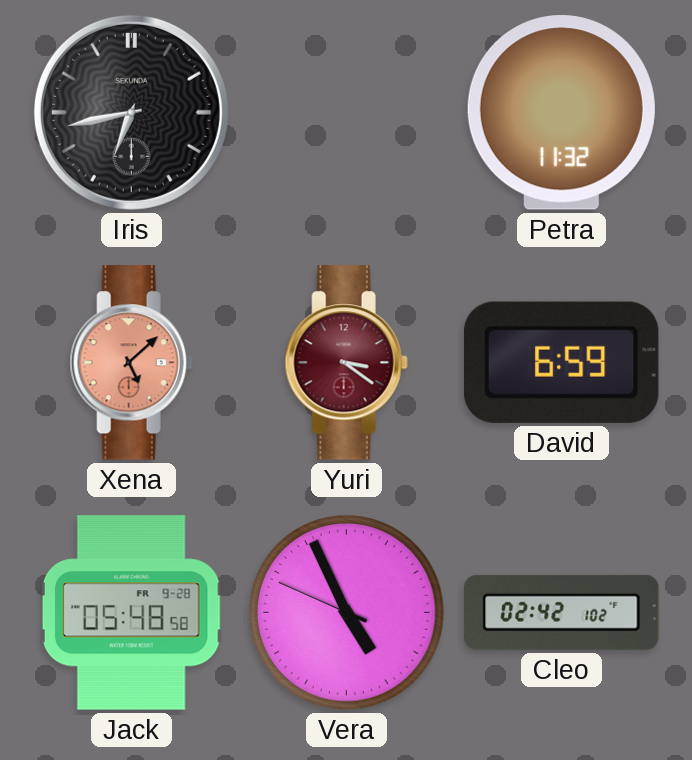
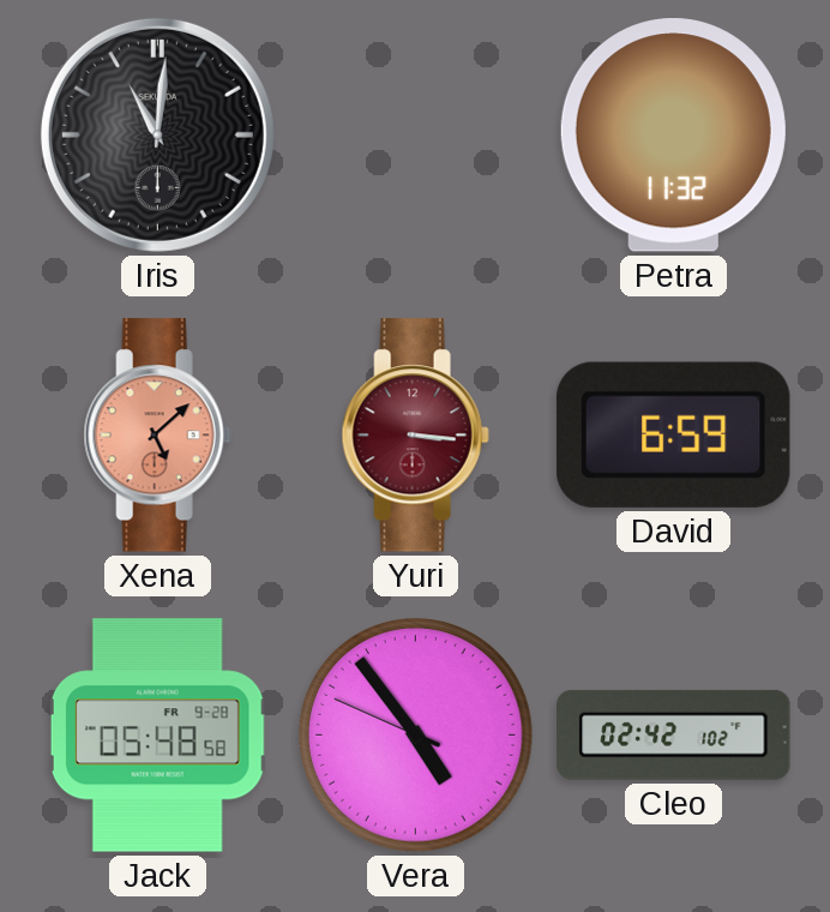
Iris: 6:43 -> 11:01
Yuri: 3:21 -> 3:16
Vera: 4:55 -> 4:53
